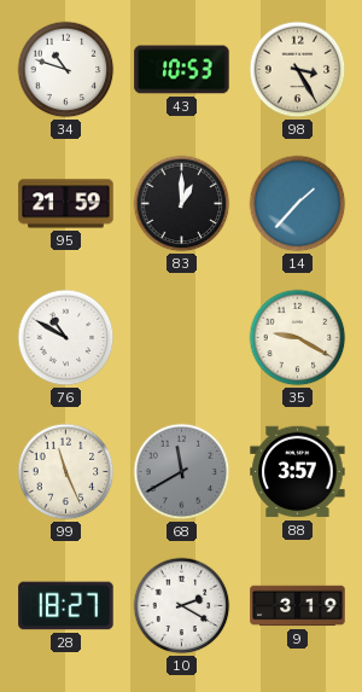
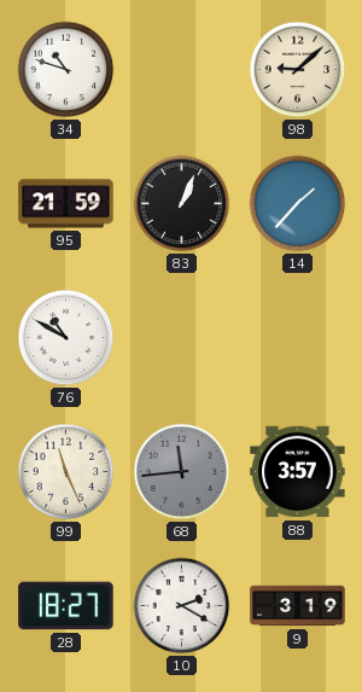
43: 10:53 -> none
98: 3:25 -> 9:08
83: 1:00 -> 1:04
35: 9:20 -> none
68: 11:40 -> 11:44
